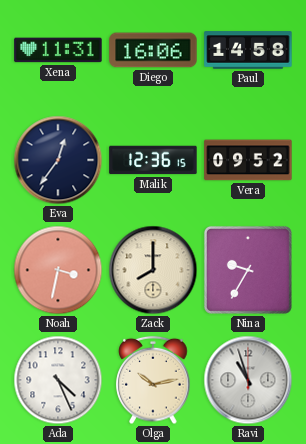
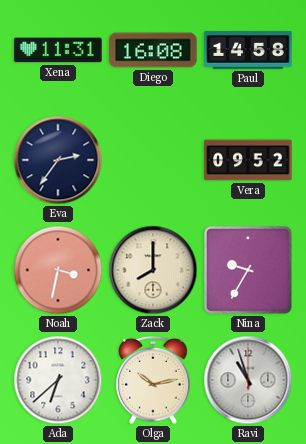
Diego: 16:06 -> 16:08
Eva: 12:36 -> 2:36
Malik: 12:36 -> none
Ada: 4:26 -> 6:38
